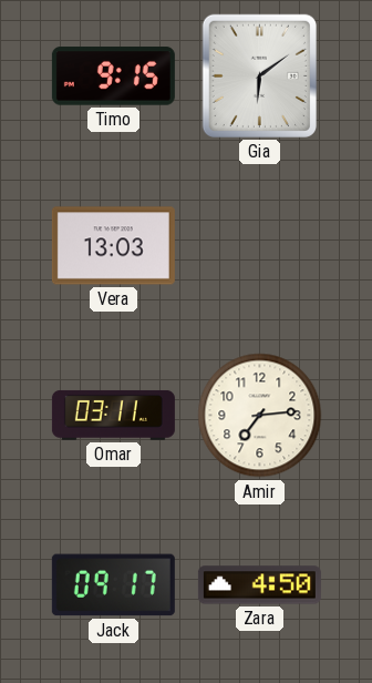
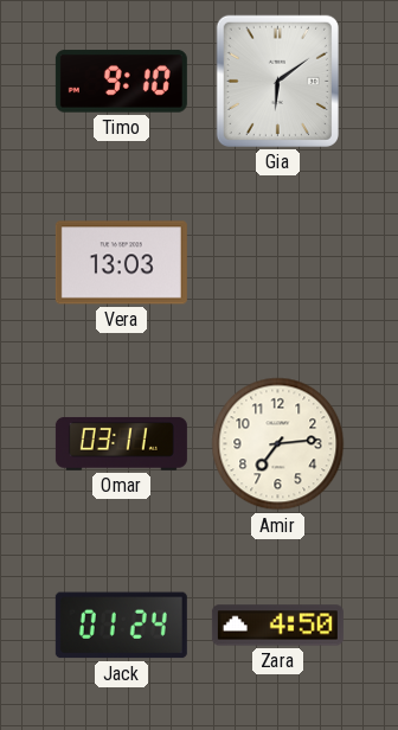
Timo: 9:15 -> 9:10
Jack: 09:17 -> 01:24
